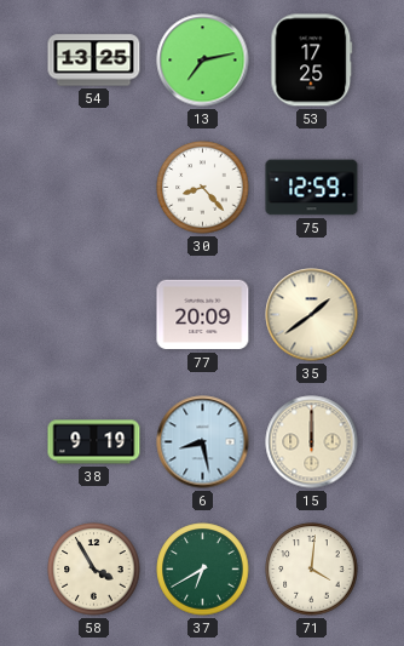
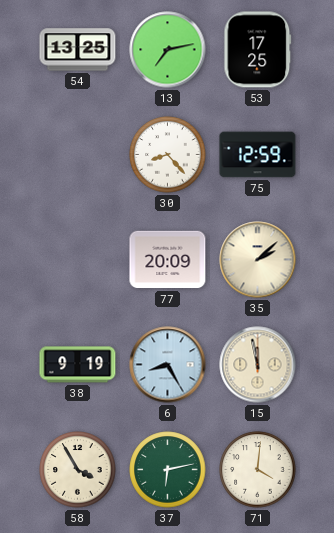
35: 1:39 -> 2:08
6: 8:28 -> 8:25
15: 12:00 -> 11:58
37: 6:40 -> 6:13
